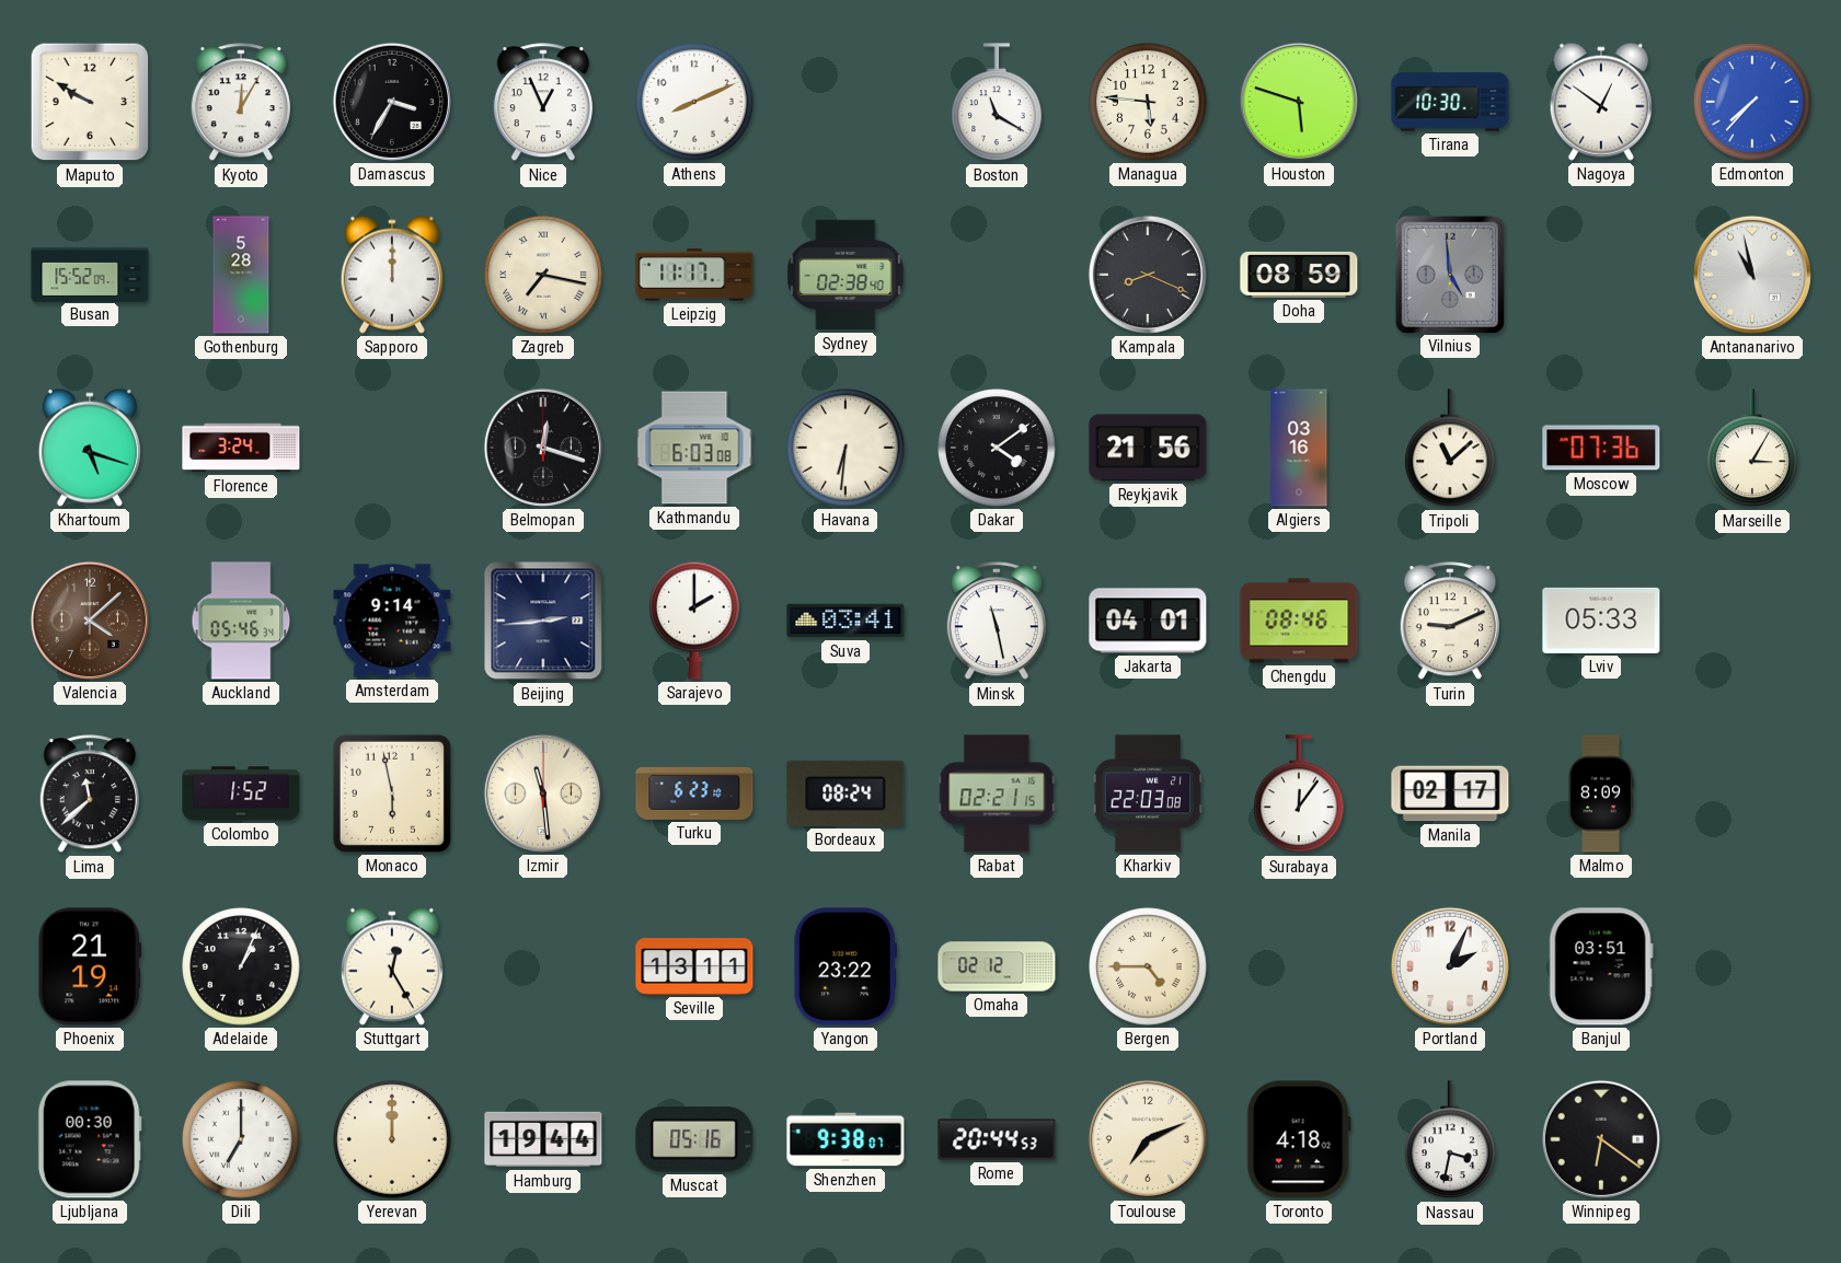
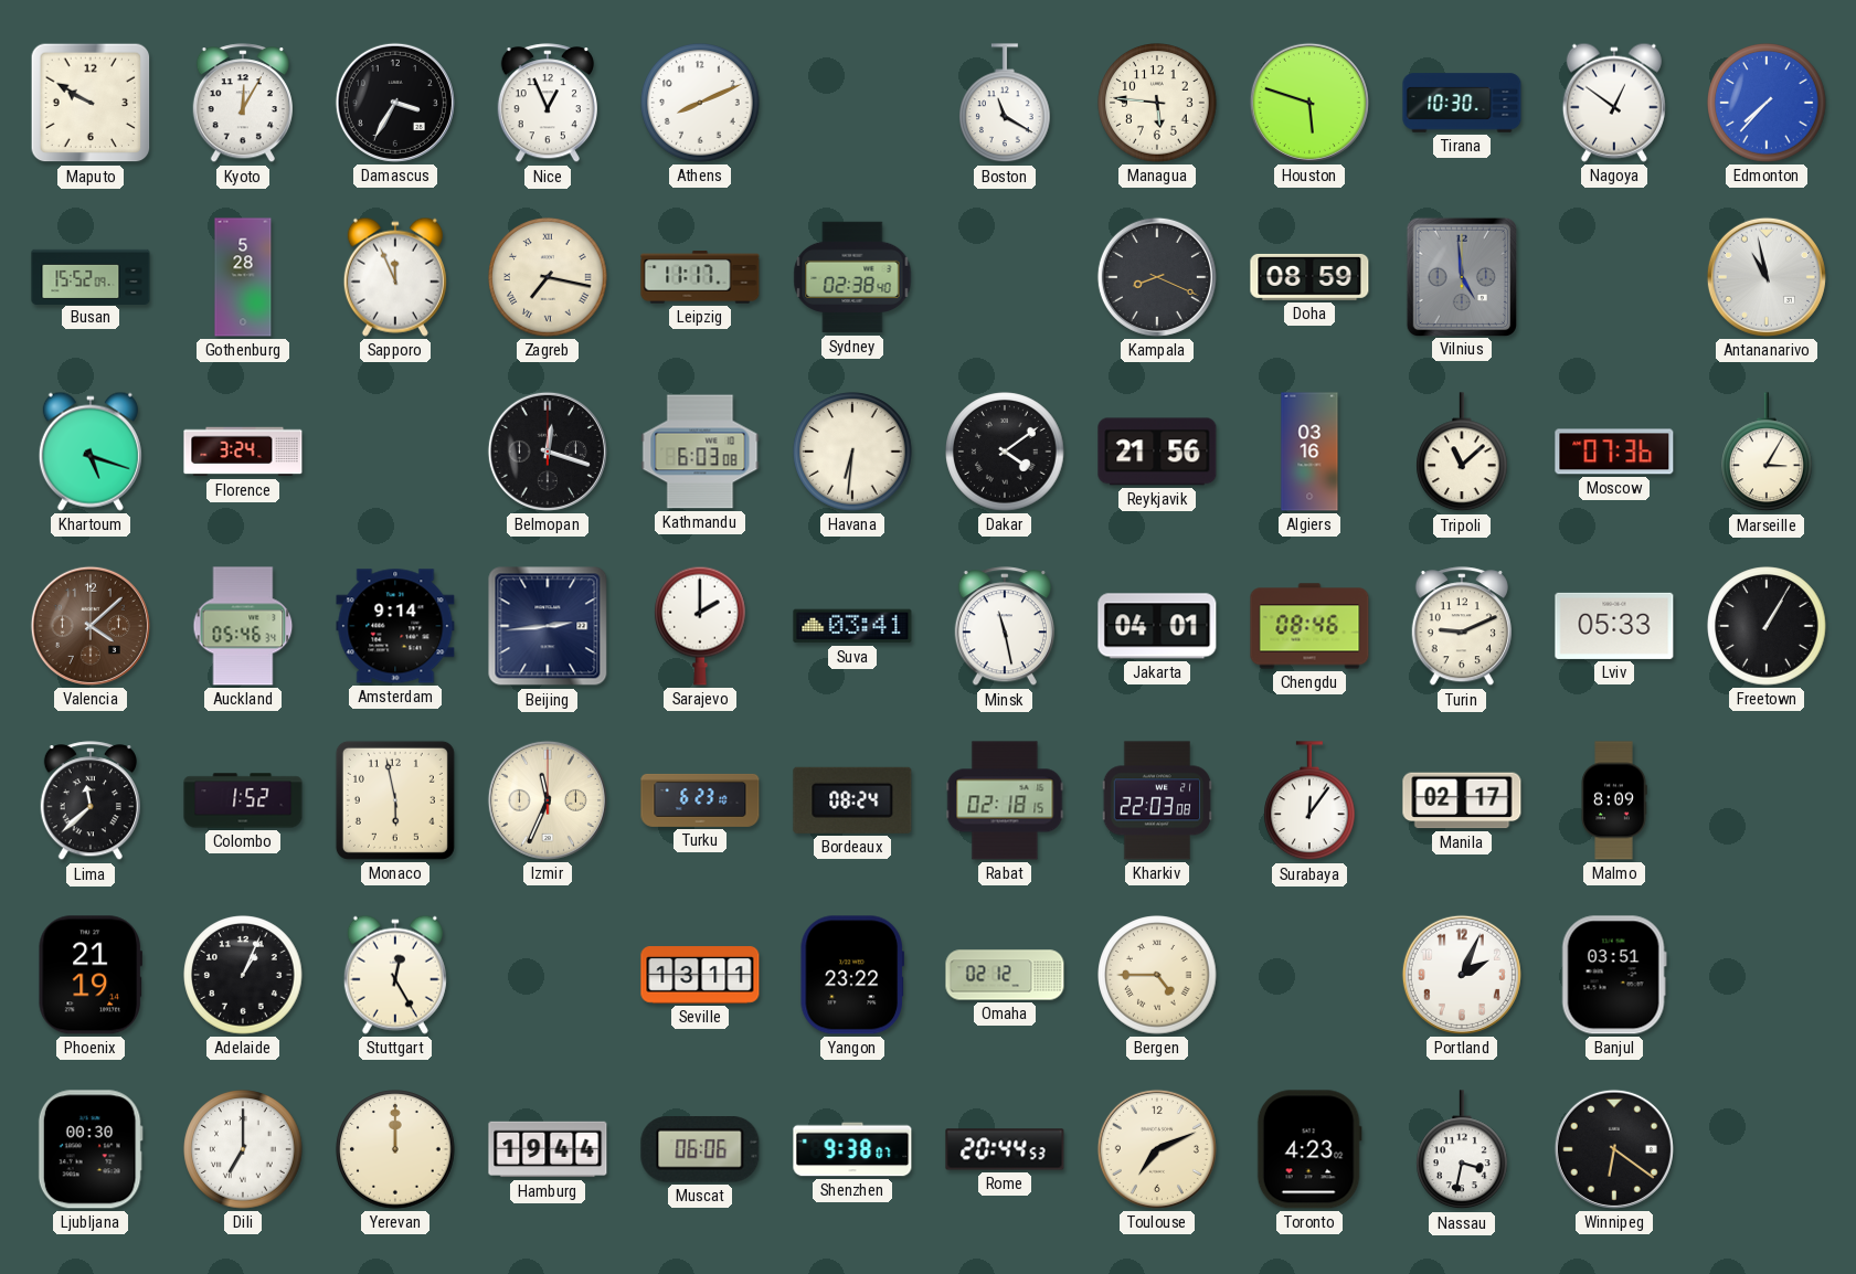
Sapporo: 12:00 -> 11:56
Freetown: none -> 1:05
Izmir: 11:29 -> 11:34
Rabat: 02:21 -> 02:18
Muscat: 05:16 -> 06:06
Toronto: 4:18 -> 4:23
